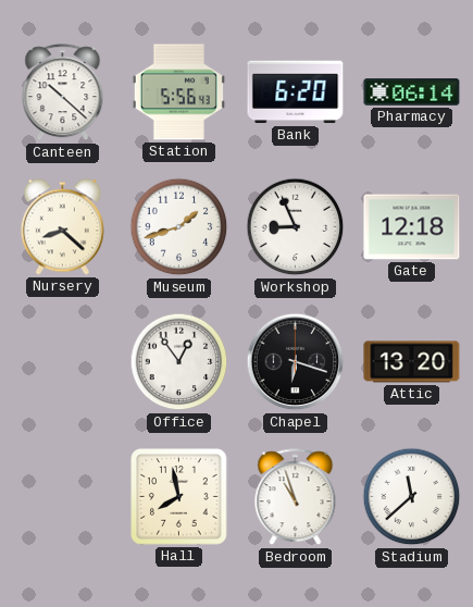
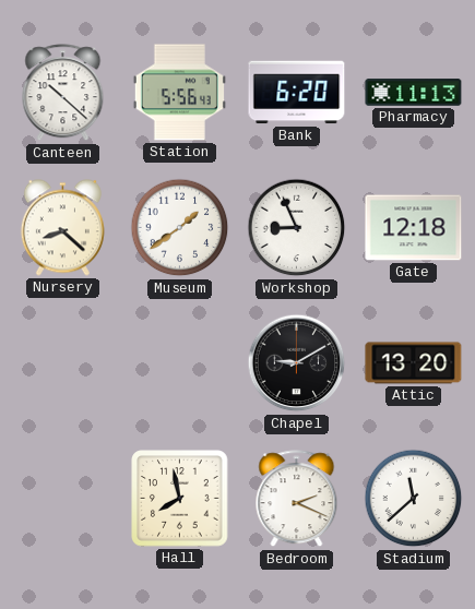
Pharmacy: 06:14 -> 11:13
Museum: 1:42 -> 1:39
Office: 12:54 -> none
Chapel: 6:18 -> 9:10
Bedroom: 10:57 -> 2:19
